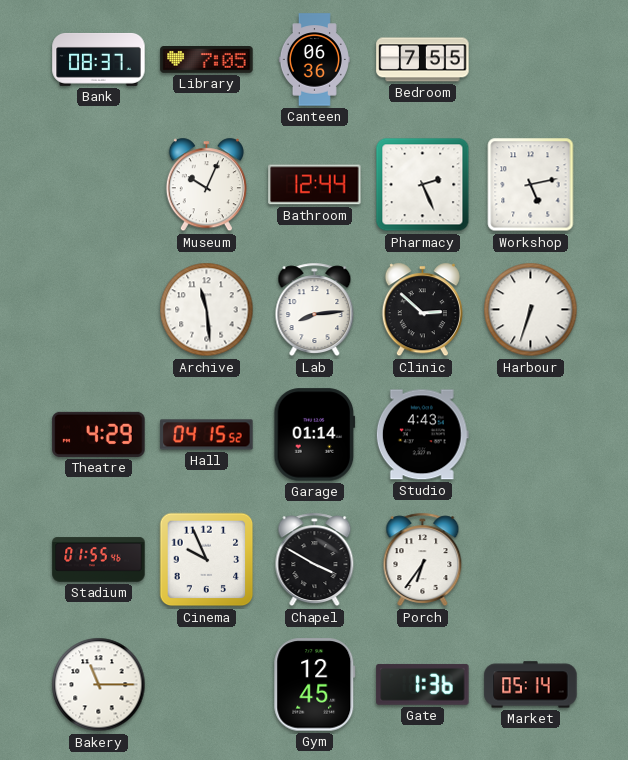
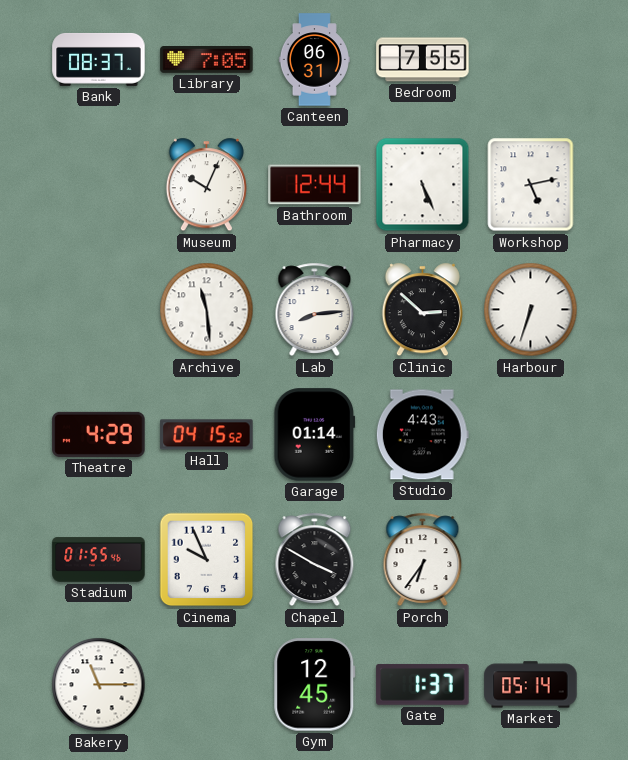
Canteen: 06:36 -> 06:31
Pharmacy: 2:26 -> 5:26
Gate: 1:36 -> 1:37
